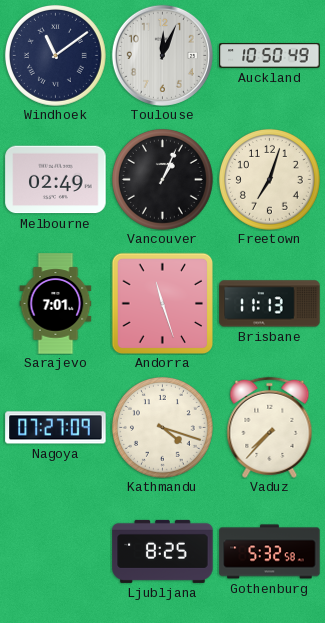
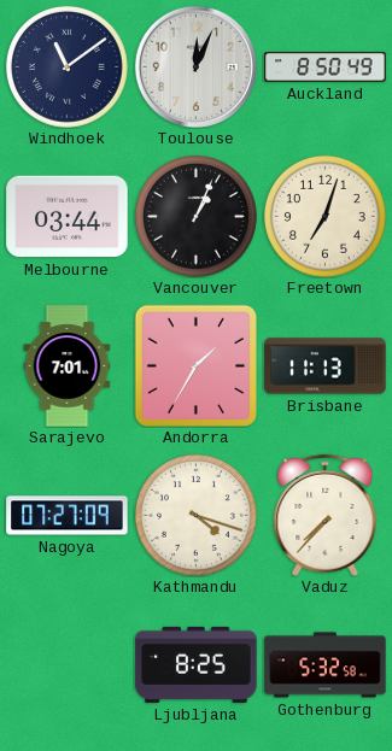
Auckland: 10:50 -> 8:50
Melbourne: 02:49 -> 03:44
Andorra: 11:27 -> 1:35
